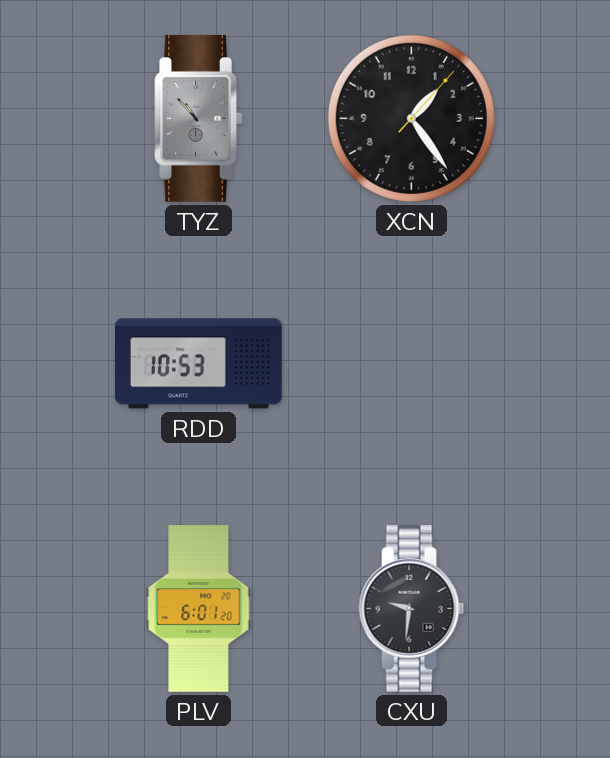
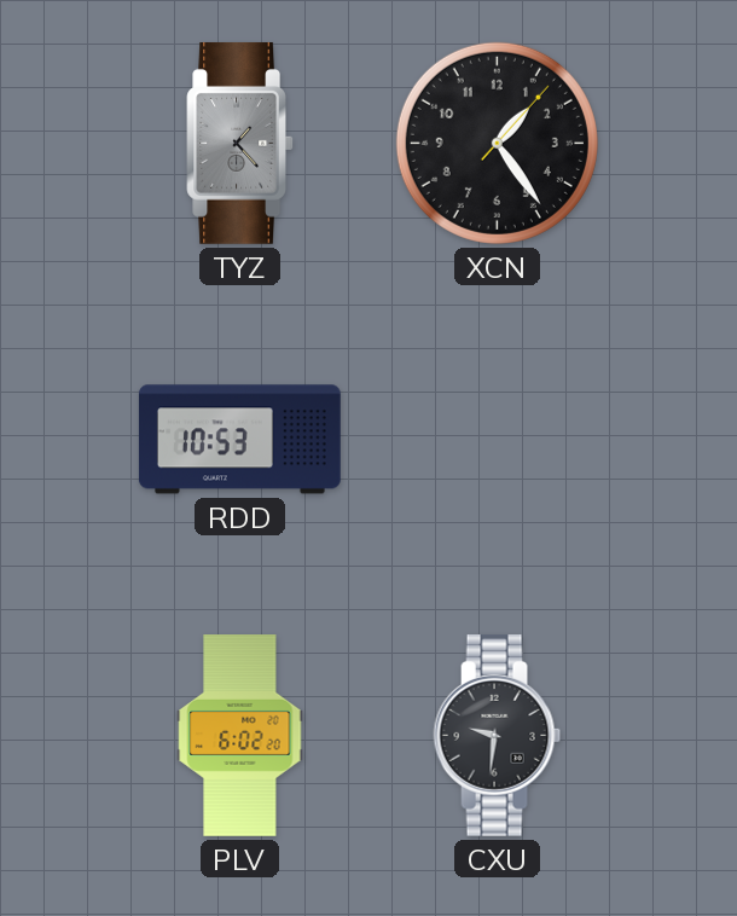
TYZ: 10:53 -> 1:23
PLV: 6:01 -> 6:02
